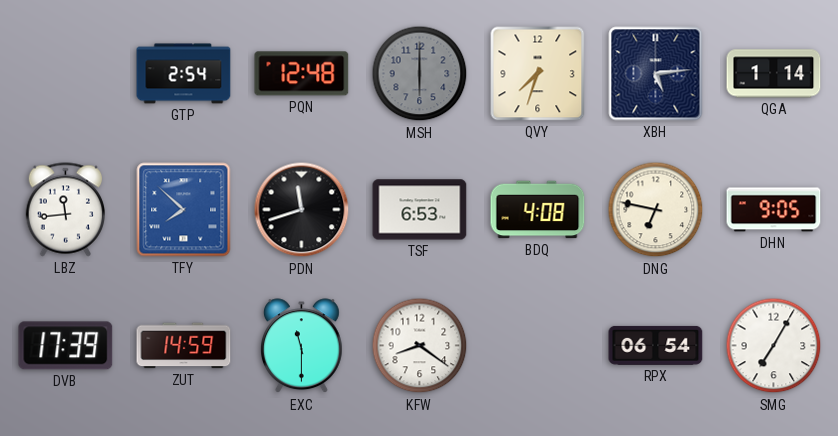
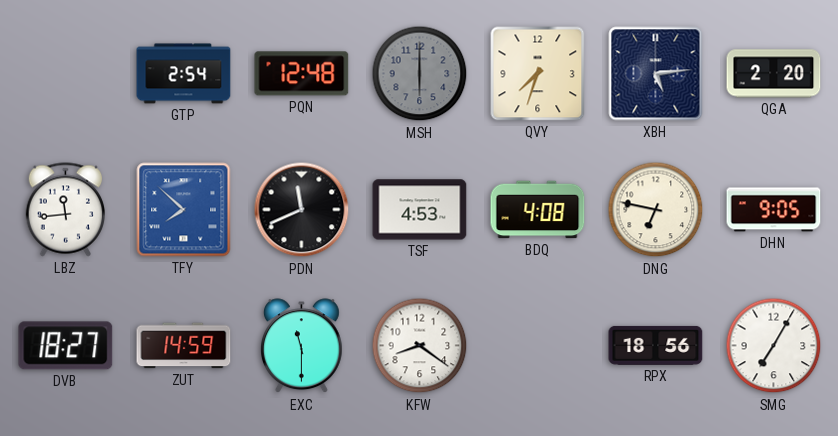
QGA: 1:14 -> 2:20
PDN: 11:42 -> 11:41
TSF: 6:53 -> 4:53
DVB: 17:39 -> 18:27
RPX: 06:54 -> 18:56
